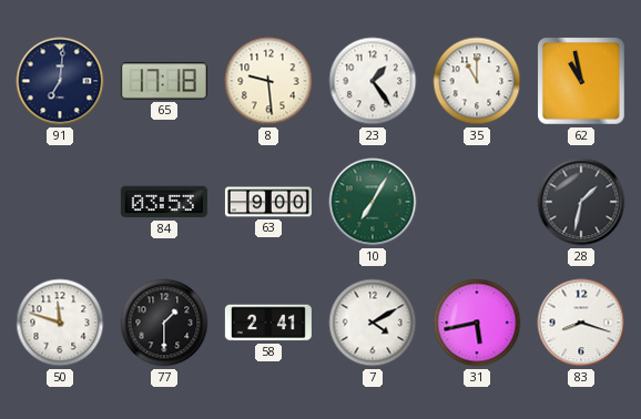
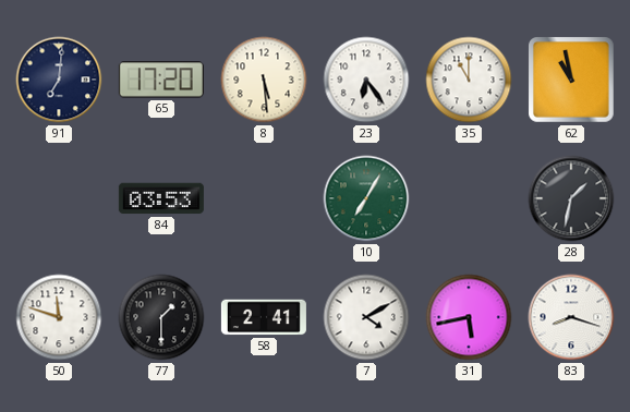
65: 17:18 -> 17:20
8: 9:29 -> 5:29
23: 1:24 -> 6:24
63: 9:00 -> none
